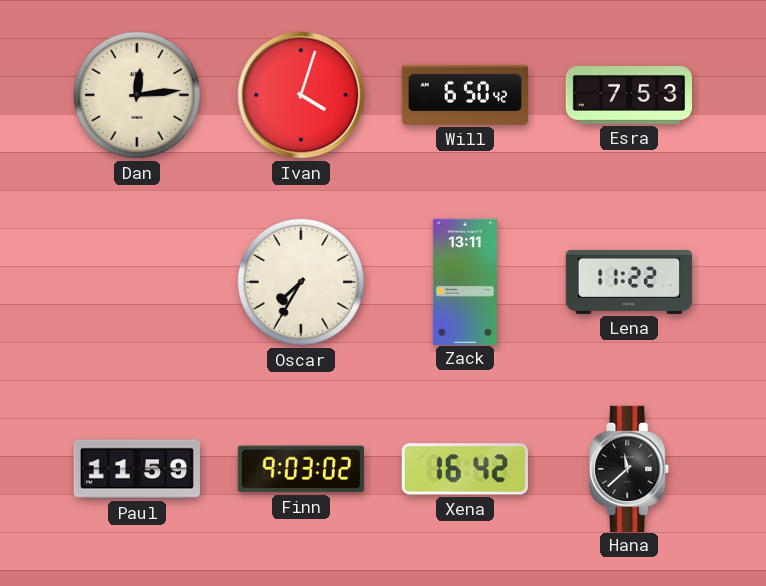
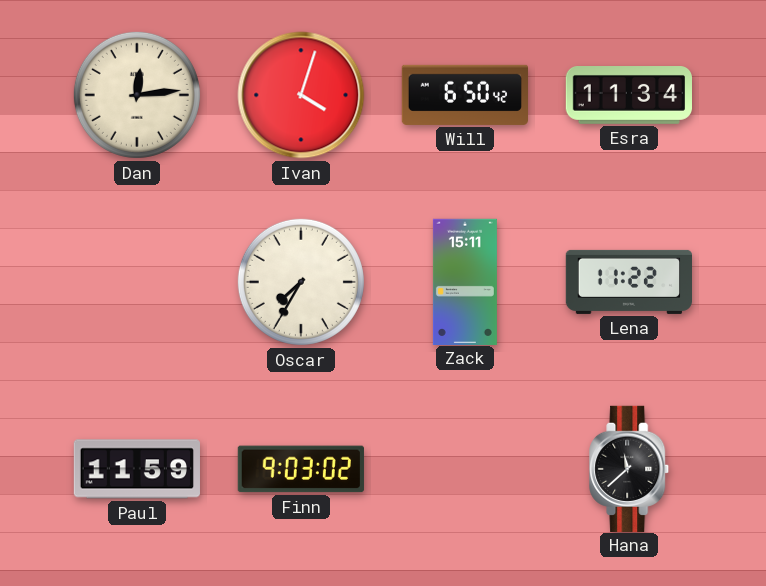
Esra: 7:53 -> 11:34
Zack: 13:11 -> 15:11
Xena: 16:42 -> none
